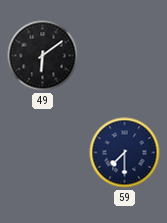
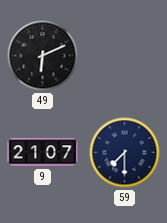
49: 6:09 -> 6:11
9: none -> 21:07
